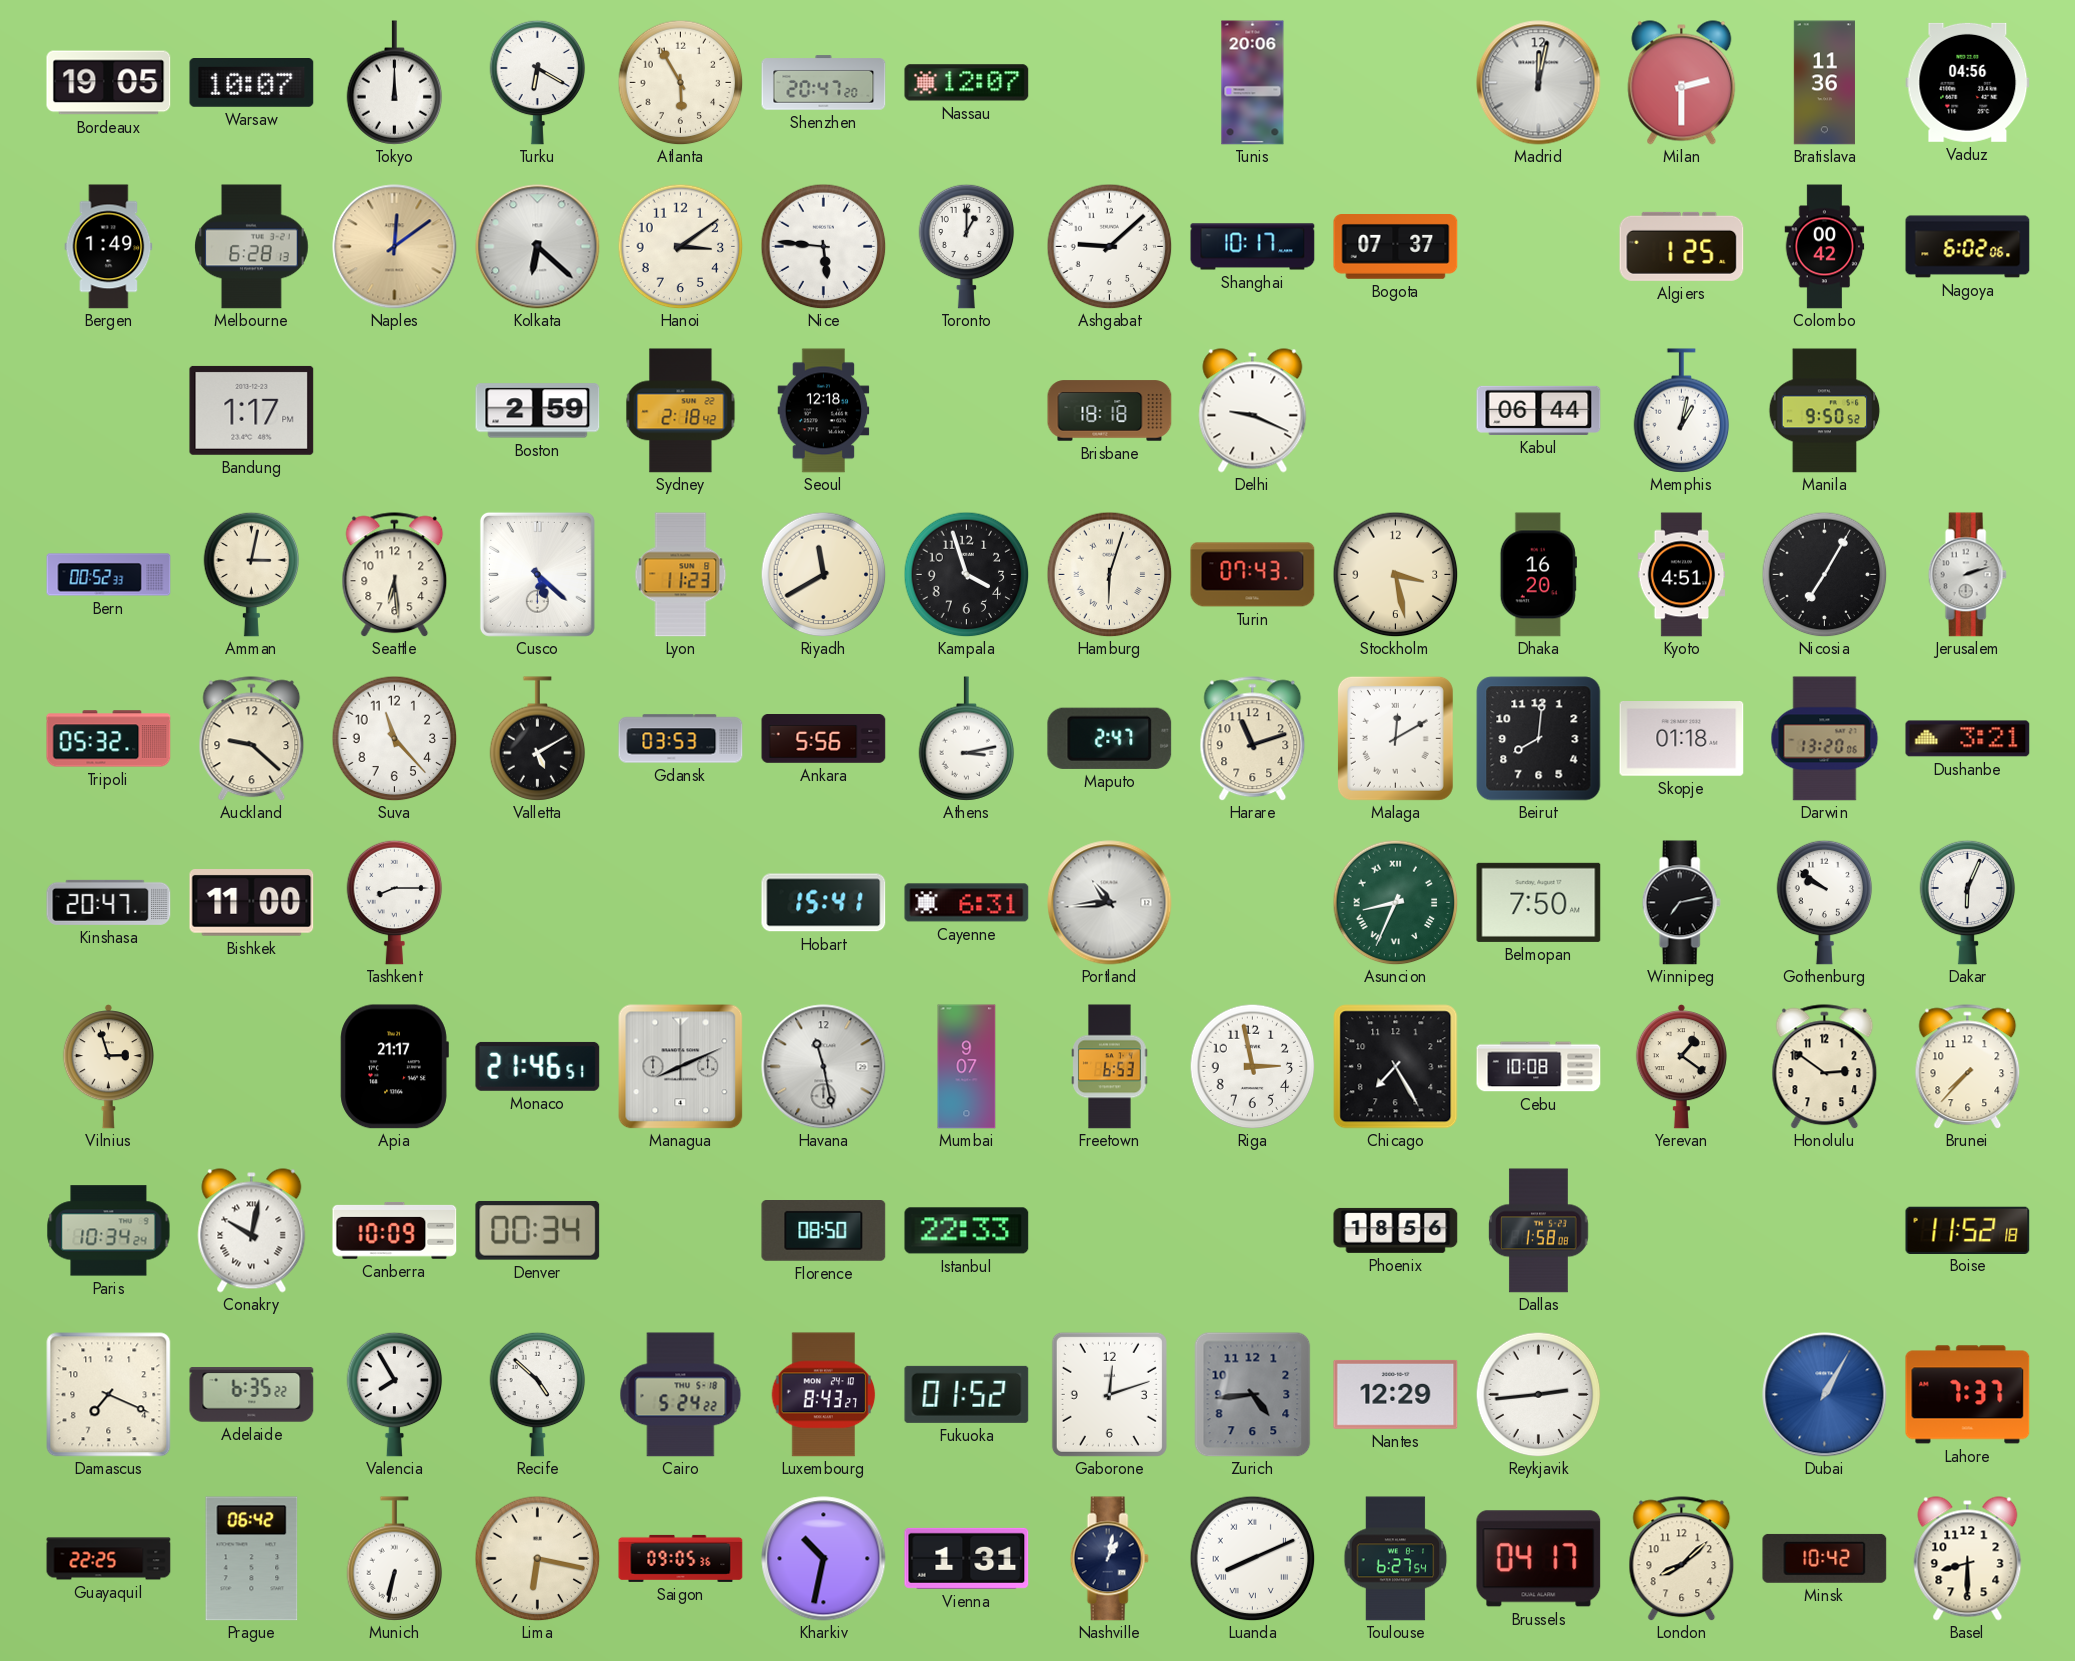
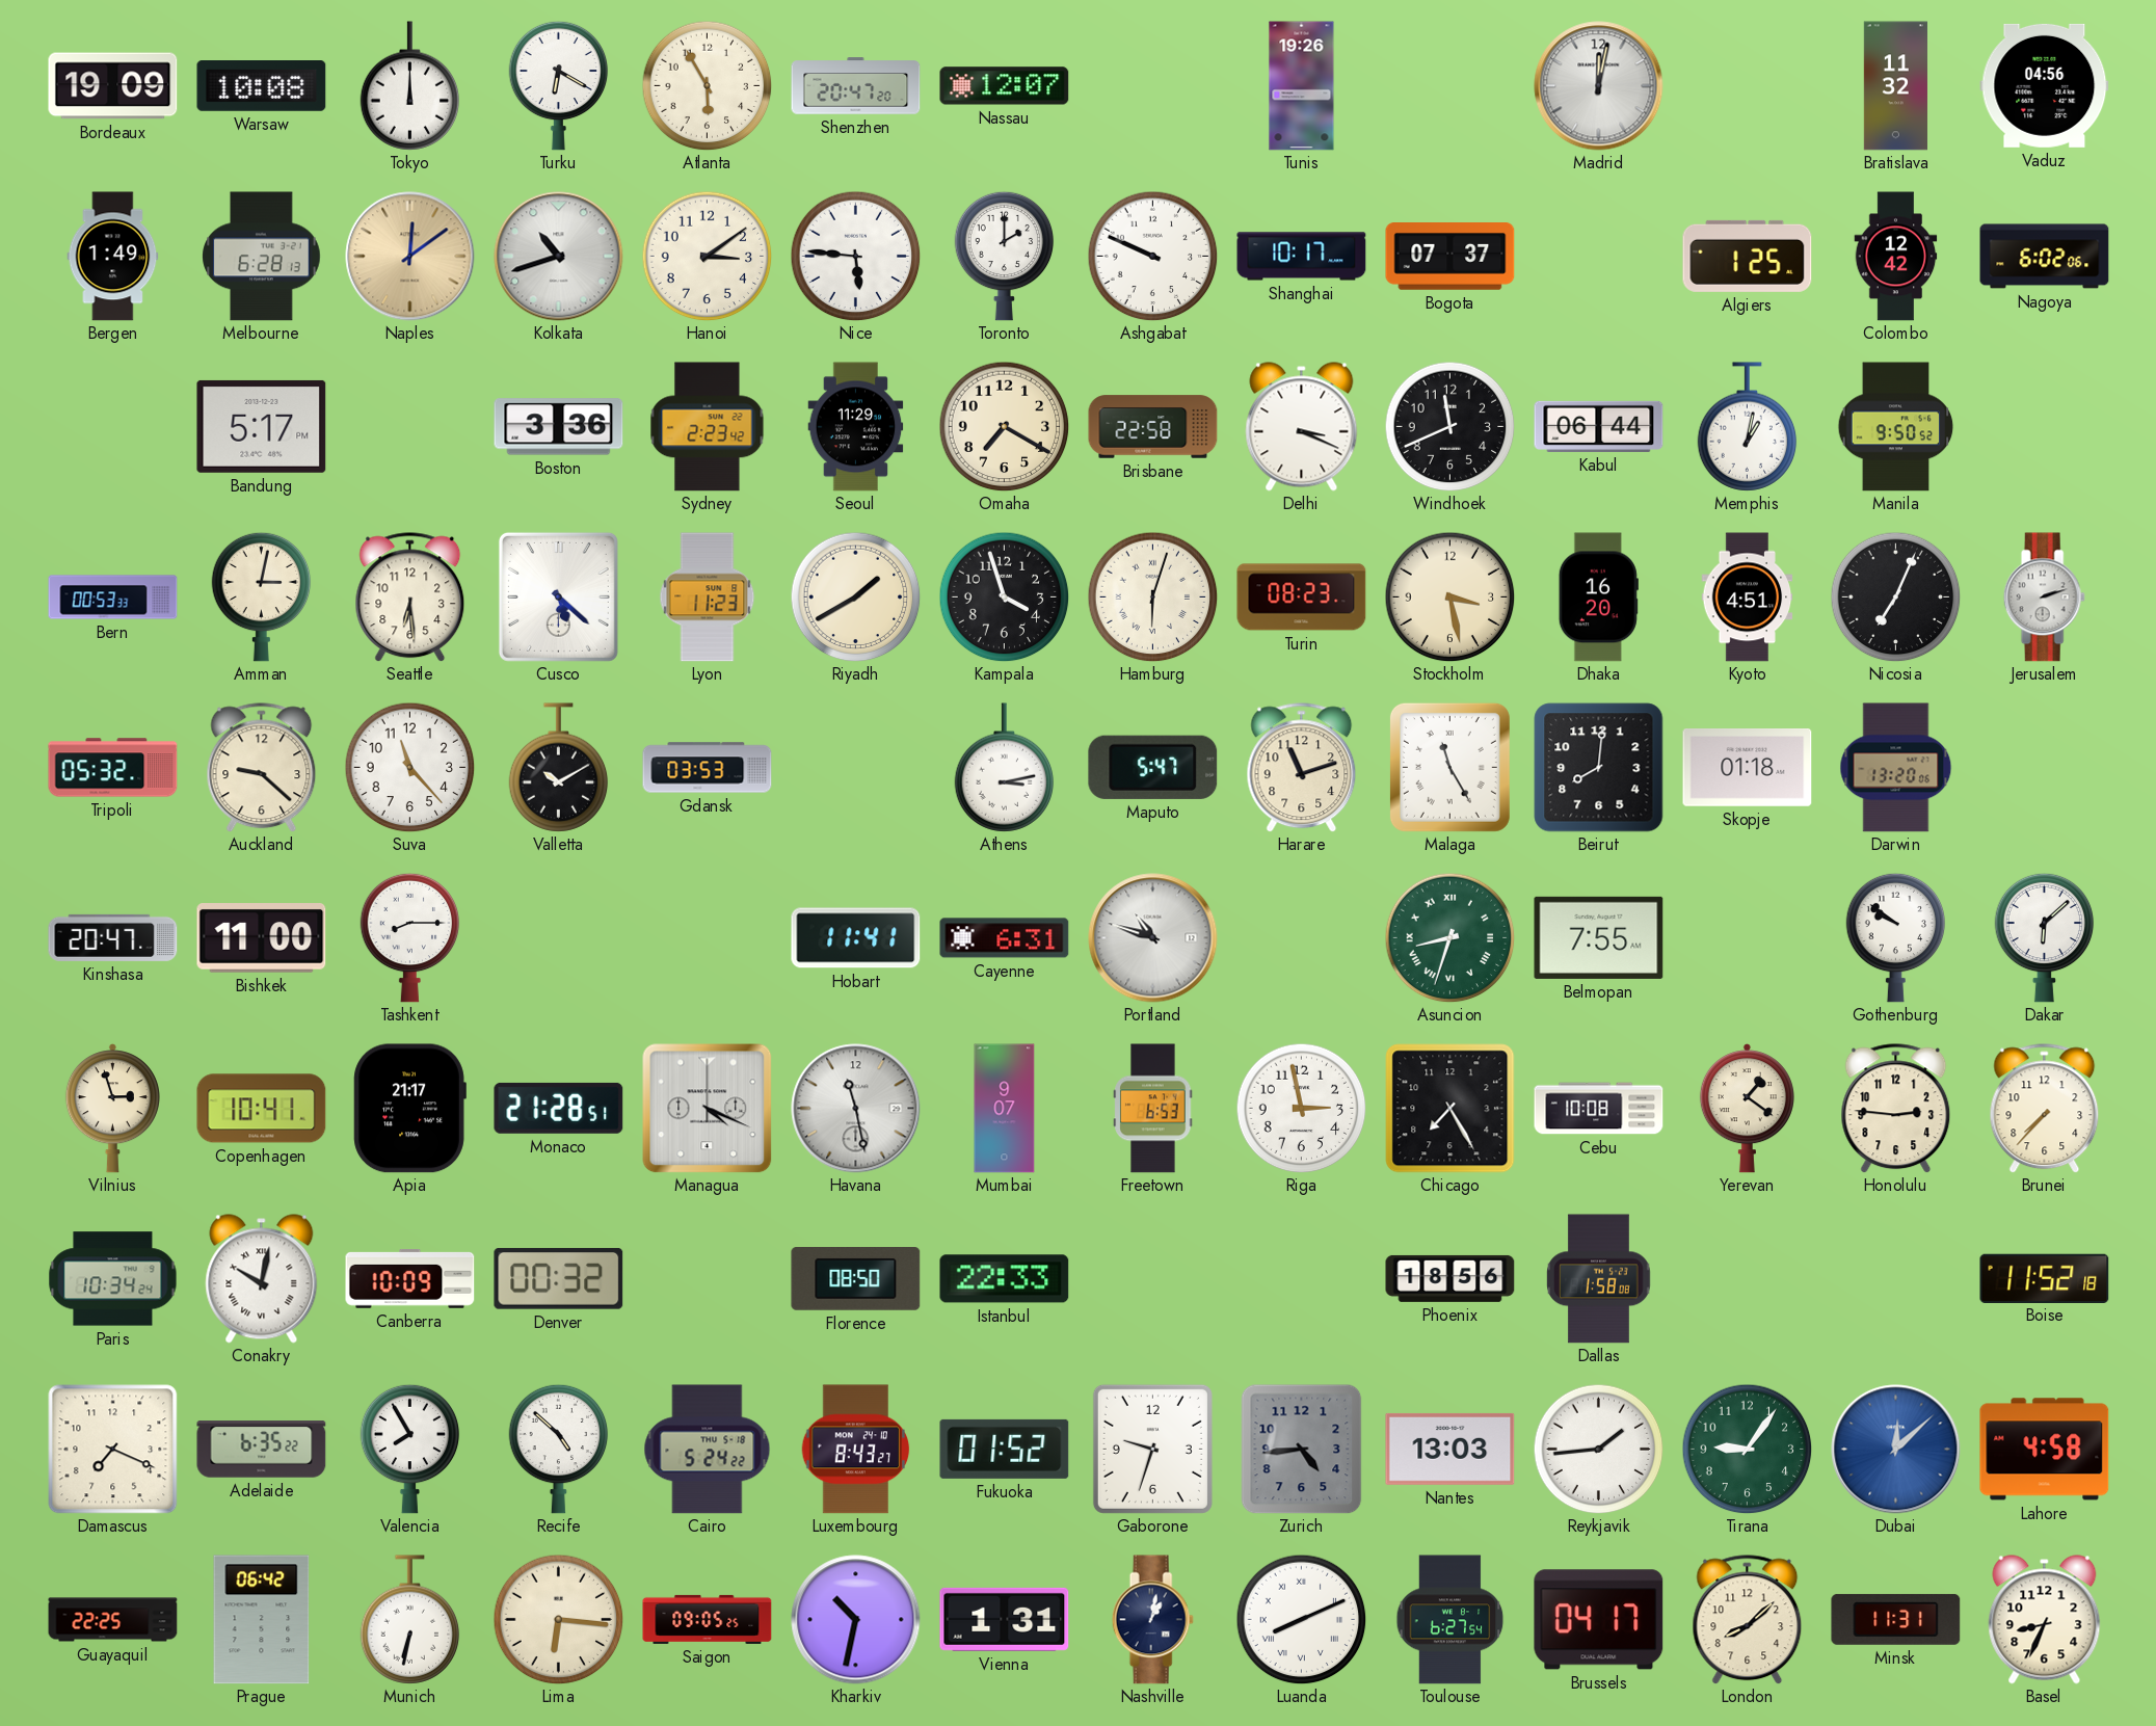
Bordeaux: 19:05 -> 19:09
Warsaw: 10:07 -> 10:08
Tunis: 20:06 -> 19:26
Milan: 2:30 -> none
Bratislava: 11:36 -> 11:32
Kolkata: 6:22 -> 10:42
Toronto: 1:00 -> 2:00
Ashgabat: 9:08 -> 9:49
Colombo: 00:42 -> 12:42
Bandung: 1:17 -> 5:17
Boston: 2:59 -> 3:36
Sydney: 2:18 -> 2:23
Seoul: 12:18 -> 11:29
Omaha: none -> 7:20
Brisbane: 18:18 -> 22:58
Delhi: 9:19 -> 3:19
Windhoek: none -> 11:41
Bern: 00:52 -> 00:53
Riyadh: 11:40 -> 1:40
Turin: 07:43 -> 08:23
Nicosia: 7:05 -> 7:04
Valletta: 5:10 -> 10:10
Ankara: 5:56 -> none
Maputo: 2:47 -> 5:47
Malaga: 12:10 -> 11:25
Dushanbe: 3:21 -> none
Hobart: 15:41 -> 11:41
Portland: 10:44 -> 10:48
Asuncion: 8:34 -> 8:33
Belmopan: 7:50 -> 7:55
Winnipeg: 7:13 -> none
Dakar: 6:04 -> 6:08
Copenhagen: none -> 10:41
Monaco: 21:46 -> 21:28
Managua: 8:11 -> 4:19
Honolulu: 2:51 -> 2:46
Denver: 00:34 -> 00:32
Gaborone: 12:12 -> 9:33
Nantes: 12:29 -> 13:03
Reykjavik: 2:44 -> 1:44
Tirana: none -> 9:06
Dubai: 1:05 -> 12:08
Lahore: 7:37 -> 4:58
Lima: 6:17 -> 6:16
Saigon: 09:05:36 -> 09:05:25
Minsk: 10:42 -> 11:31
Basel: 8:30 -> 8:34
